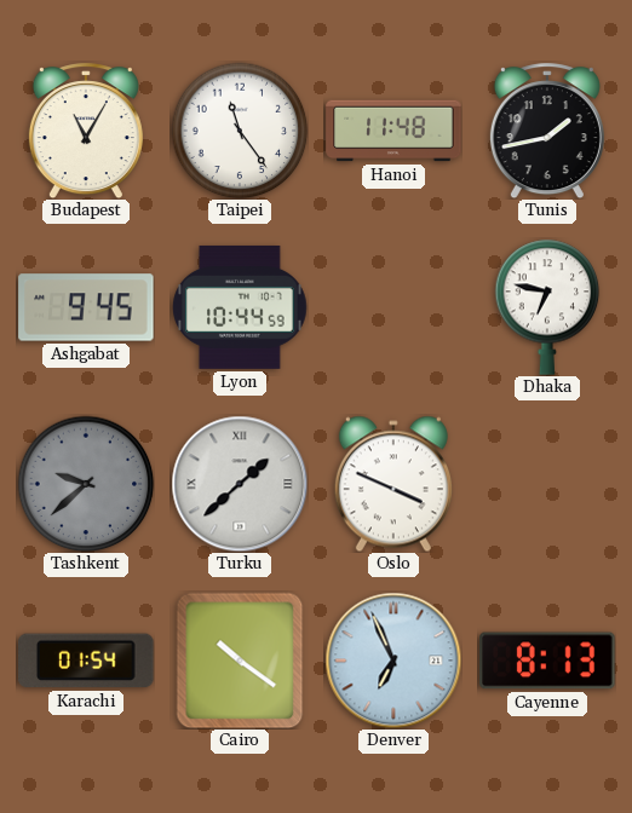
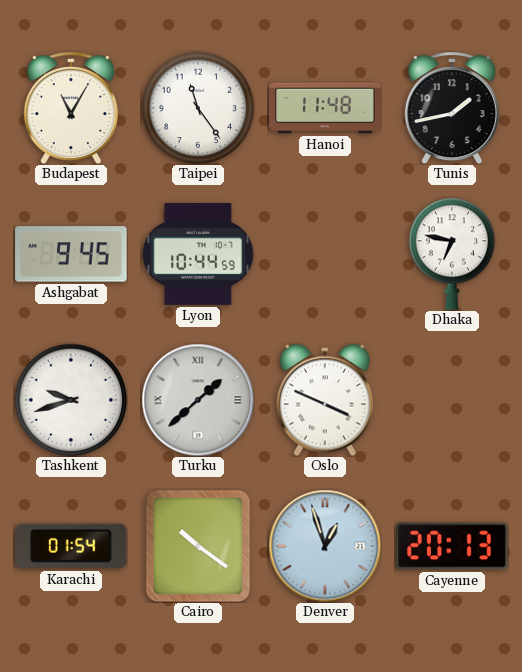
Tashkent: 9:38 -> 9:42
Tashkent dial: grey -> white
Denver: 6:56 -> 12:57
Cayenne: 8:13 -> 20:13
